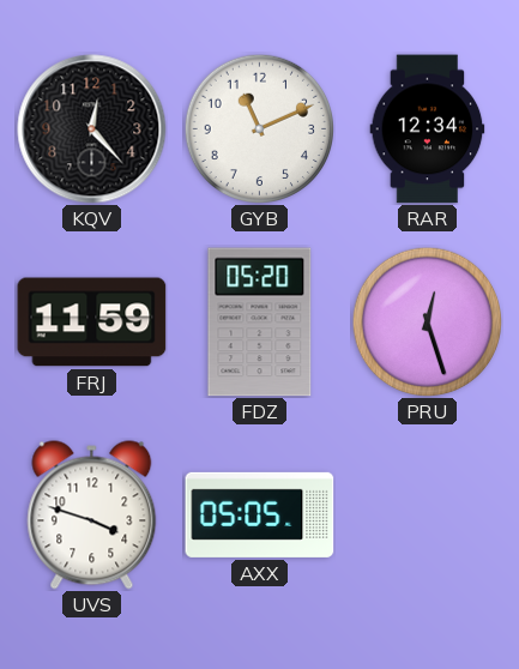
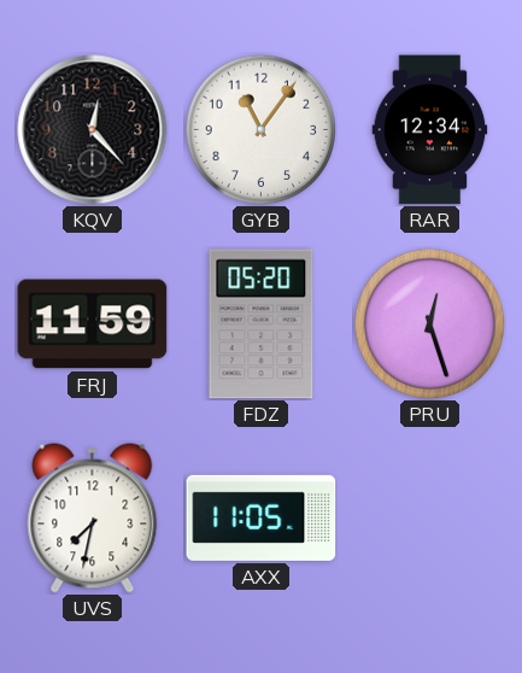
GYB: 11:11 -> 11:06
UVS: 3:48 -> 7:32
AXX: 05:05 -> 11:05
